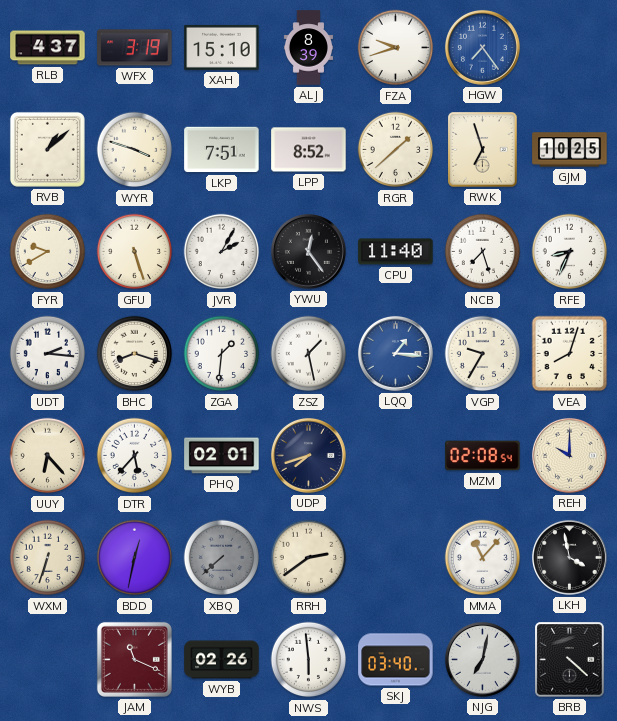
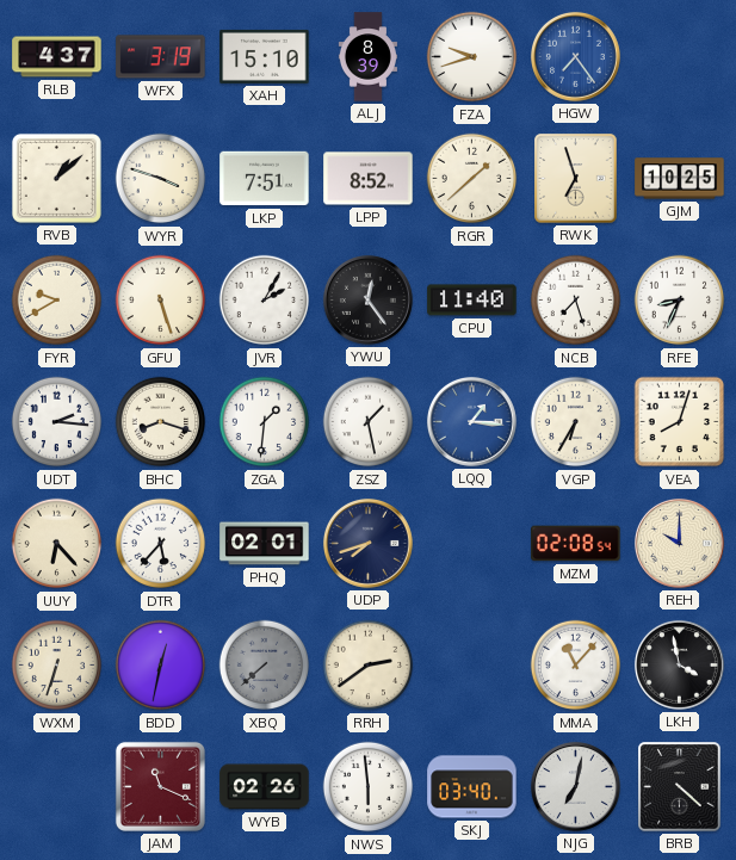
VGP: 9:35 -> 6:35
